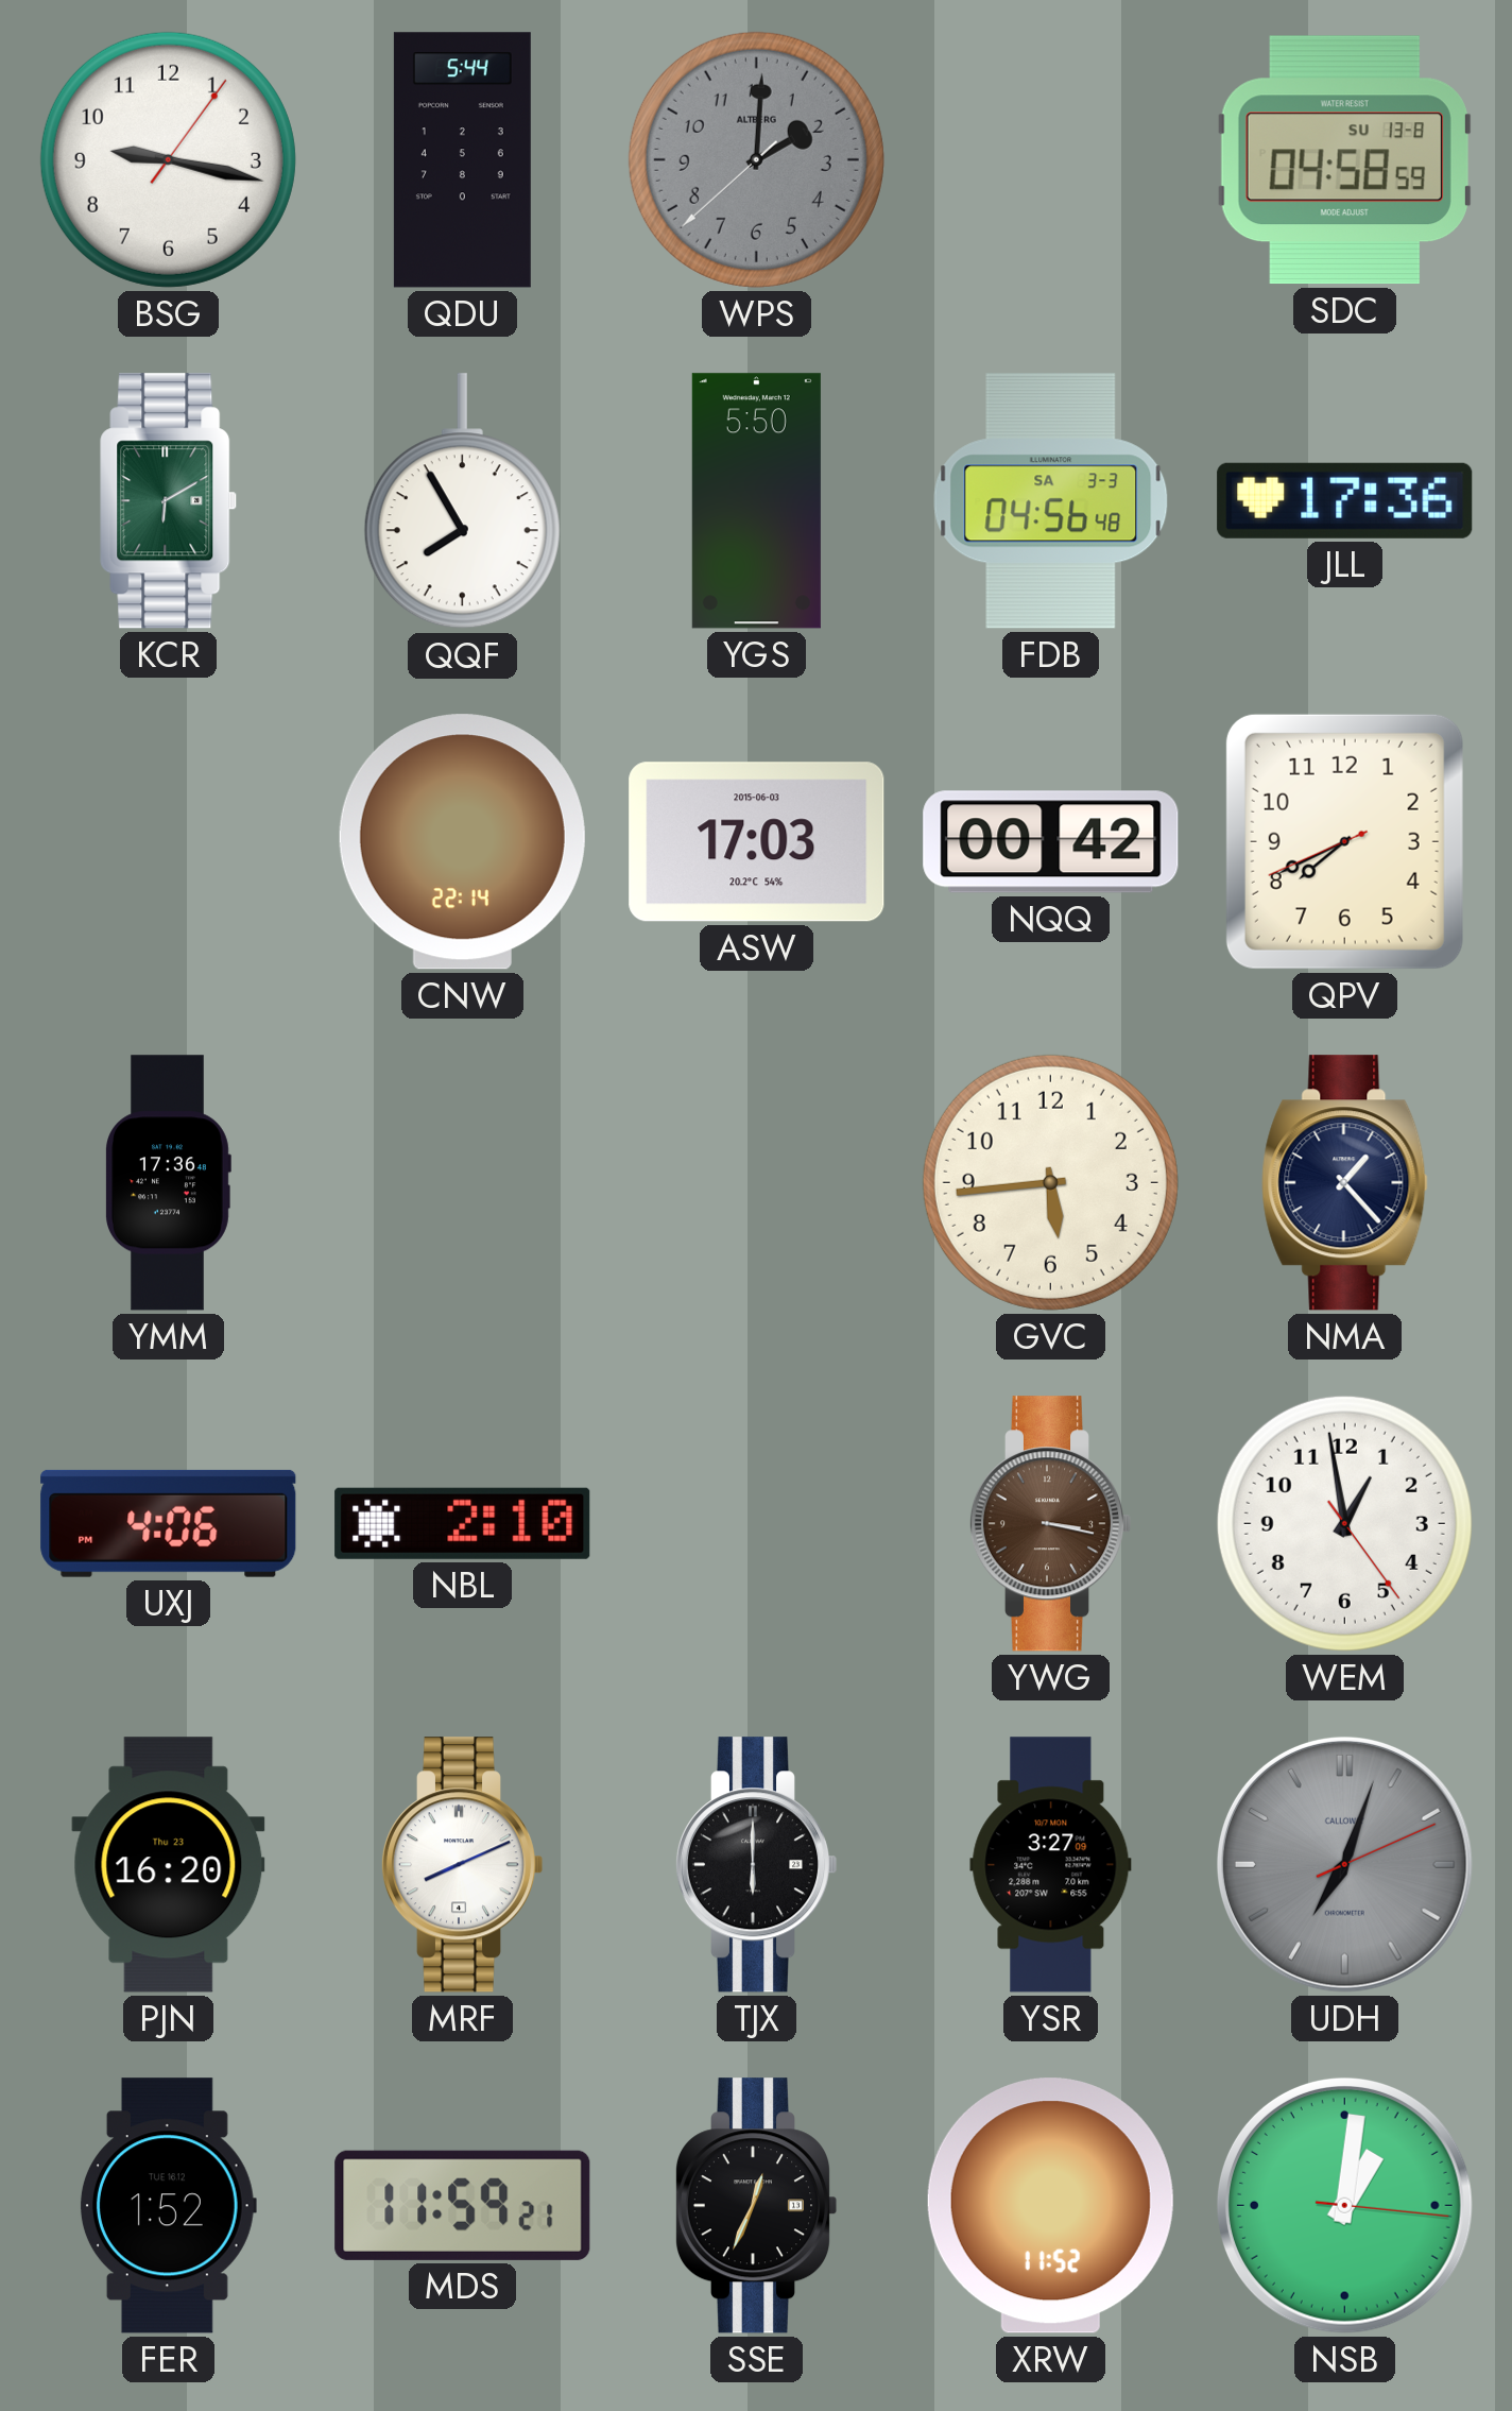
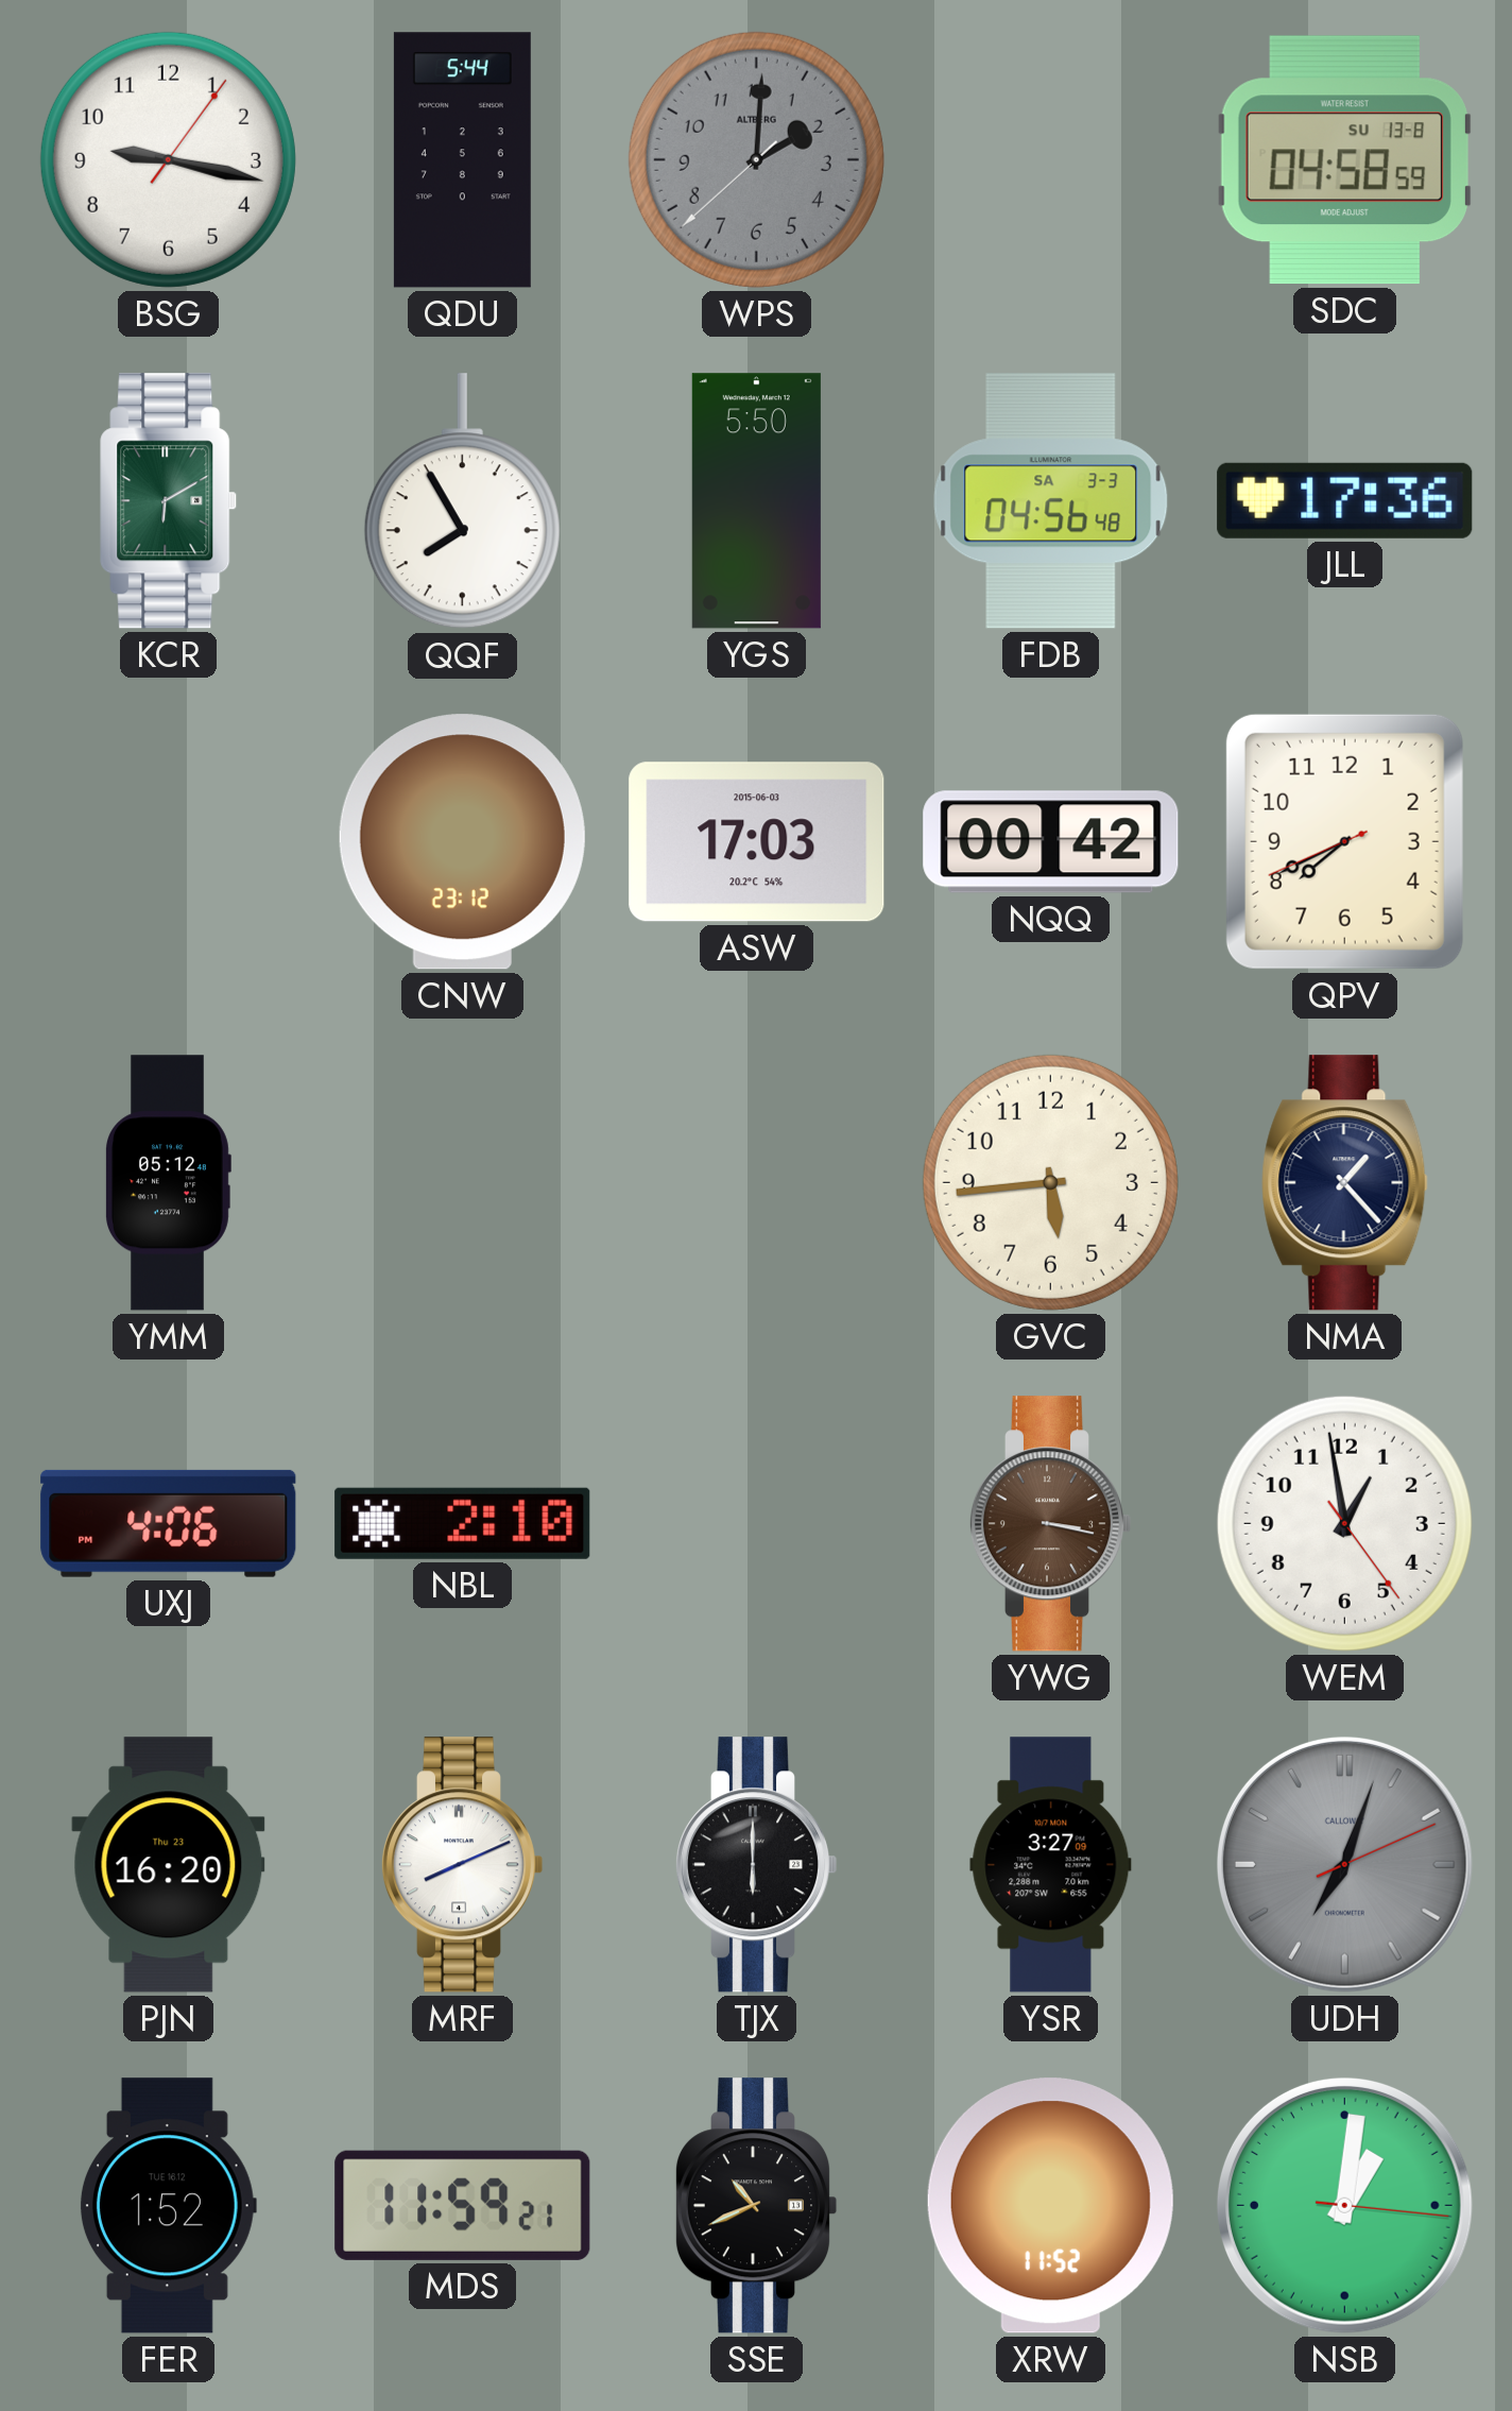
CNW: 22:14 -> 23:12
YMM: 17:36 -> 05:12
SSE: 12:34 -> 10:41
